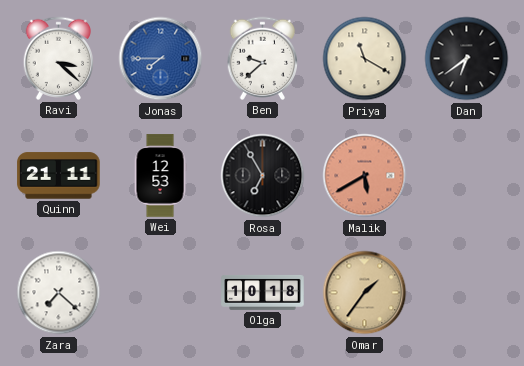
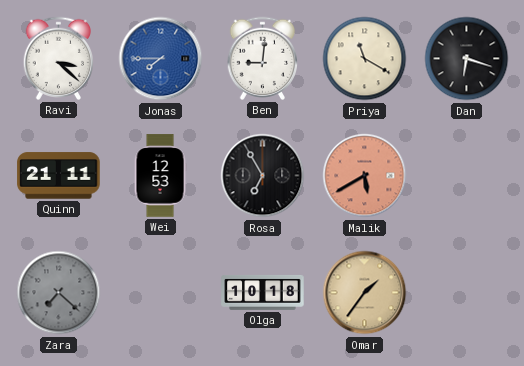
Ben: 9:38 -> 9:01
Dan: 6:39 -> 6:18
Zara dial: white -> grey
